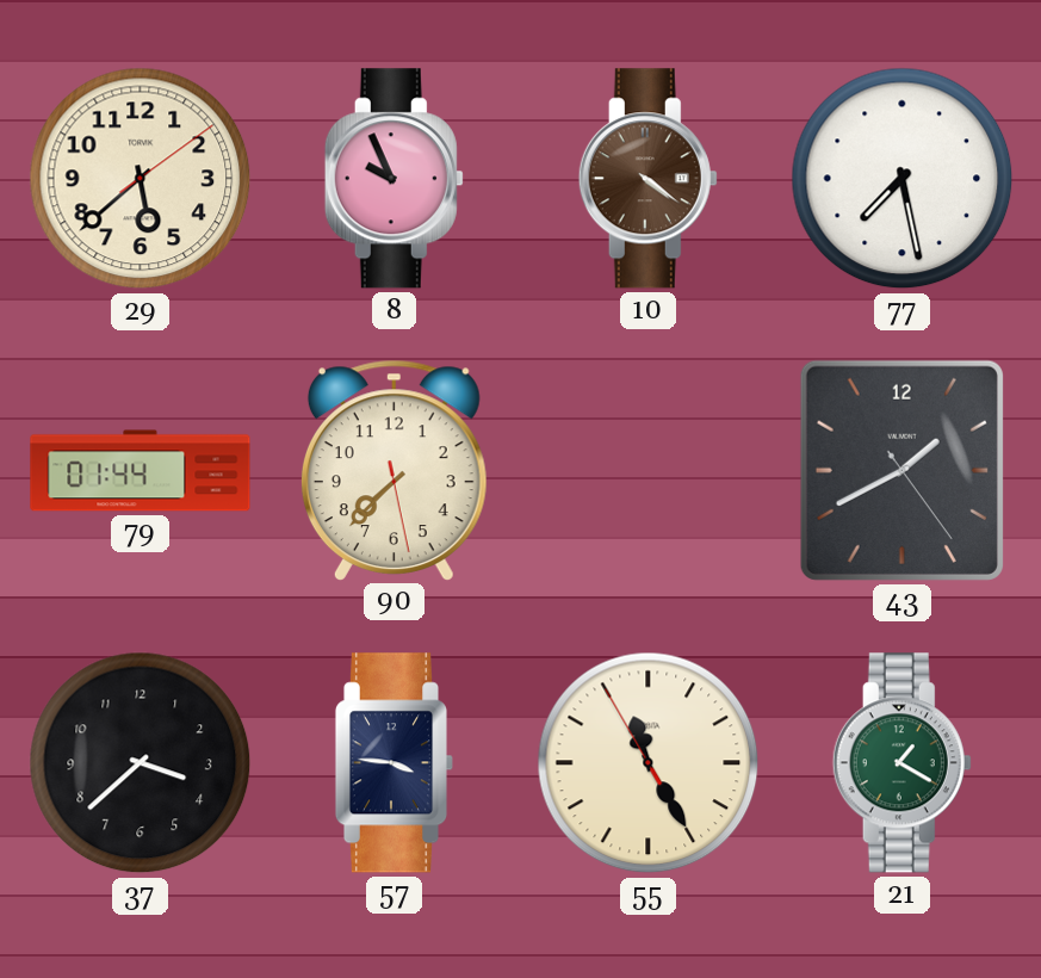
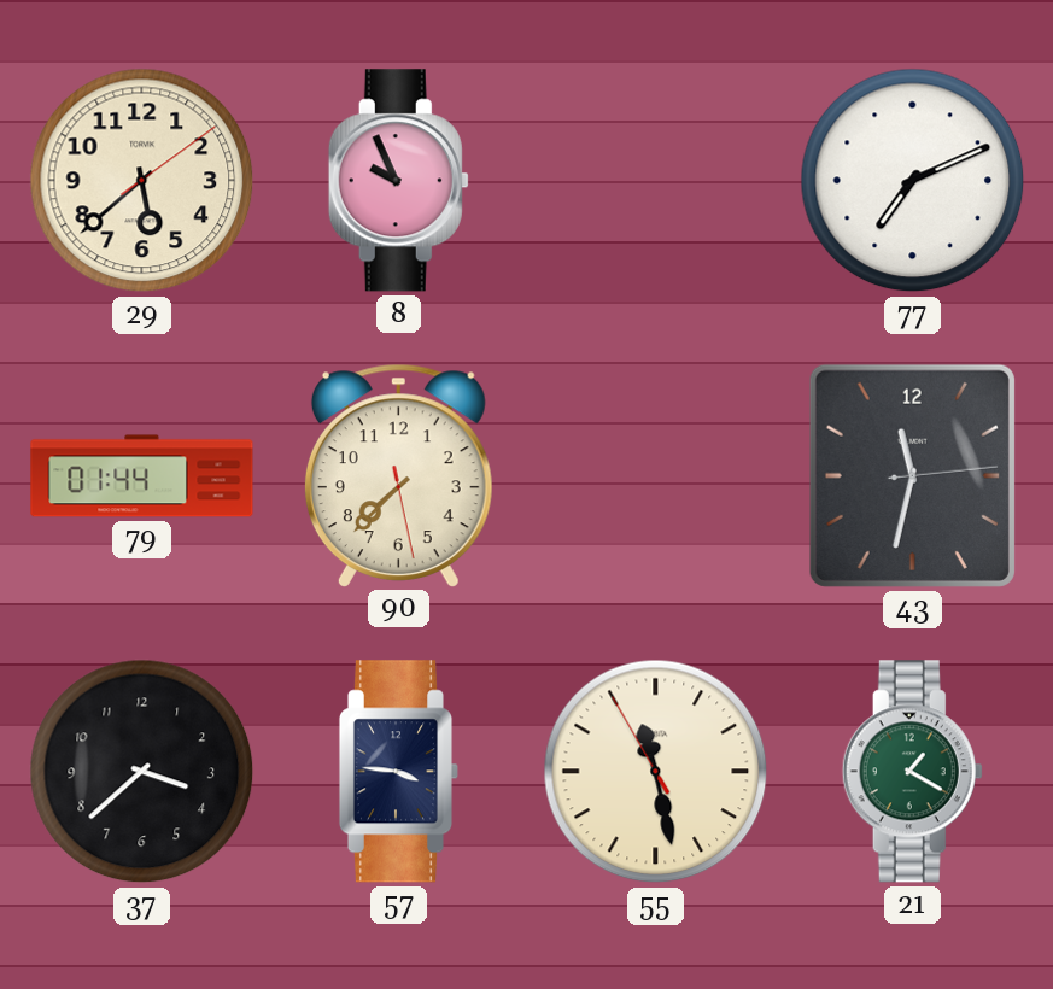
10: 4:21 -> none
77: 7:28 -> 7:11
43: 1:40 -> 11:32
55: 11:24 -> 11:27
